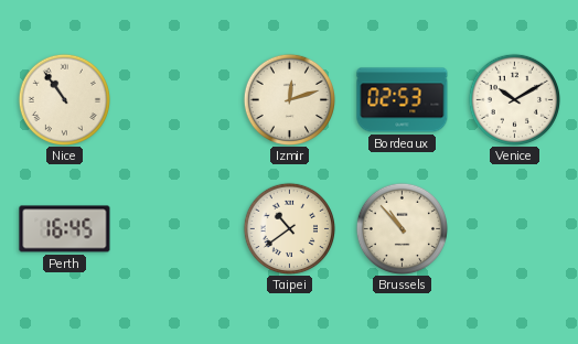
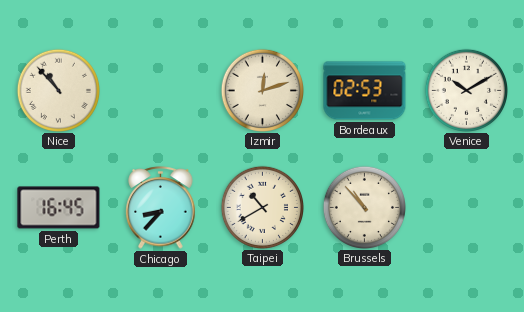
Nice: 10:54 -> 10:53
Chicago: none -> 8:37
Taipei: 10:39 -> 10:40
